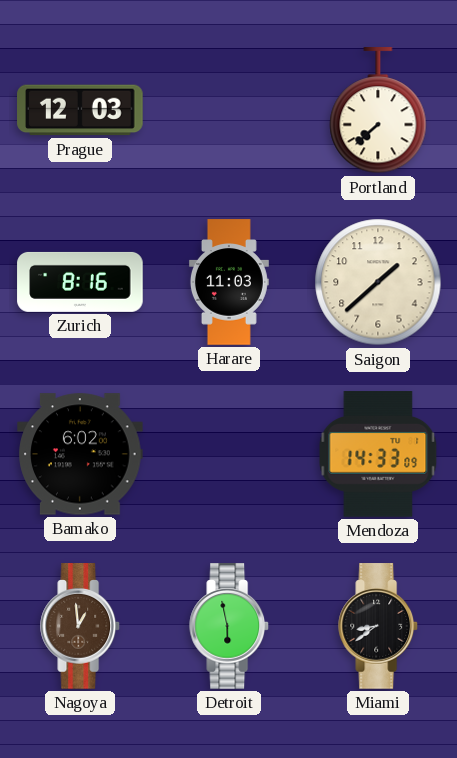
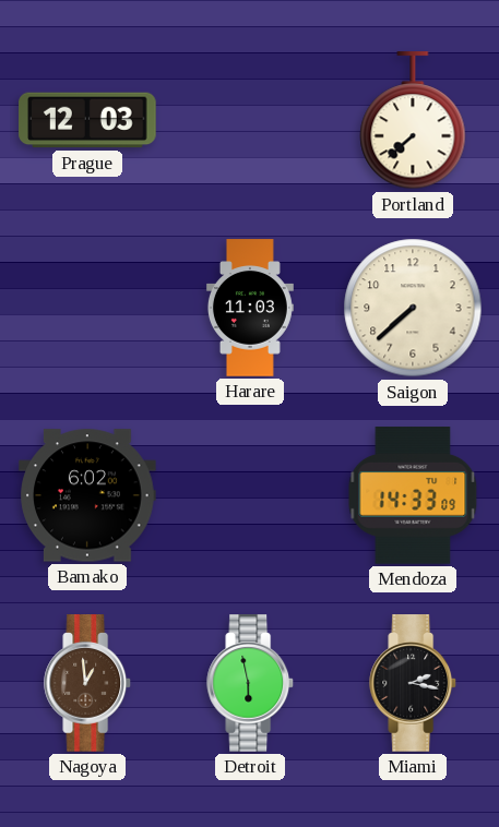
Zurich: 8:16 -> none
Saigon: 1:38 -> 7:38
Miami: 8:39 -> 2:17
